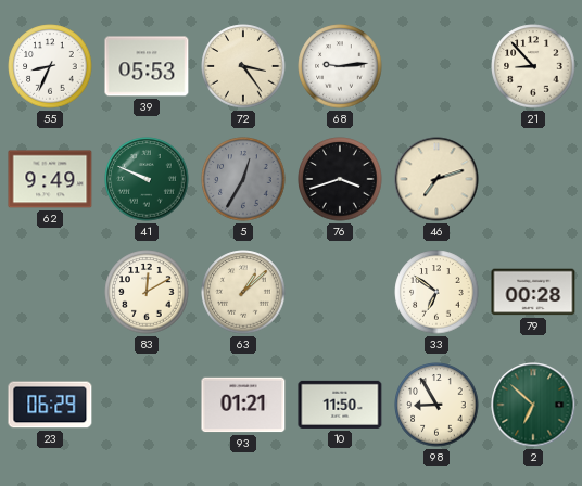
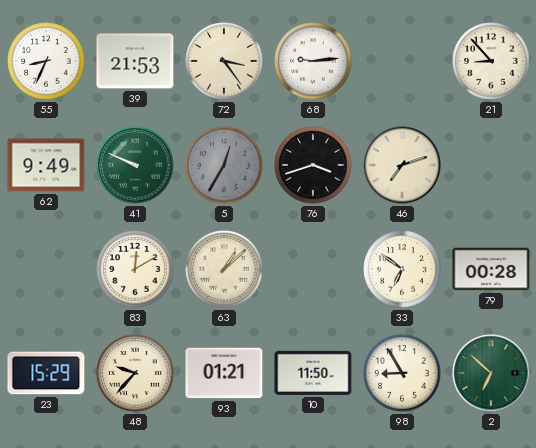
39: 05:53 -> 21:53
23: 06:29 -> 15:29
48: none -> 9:37
